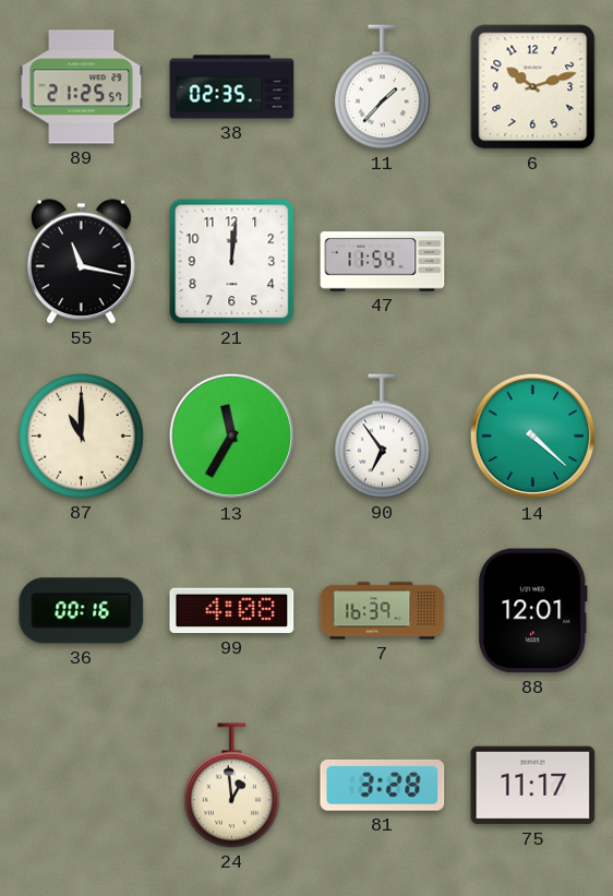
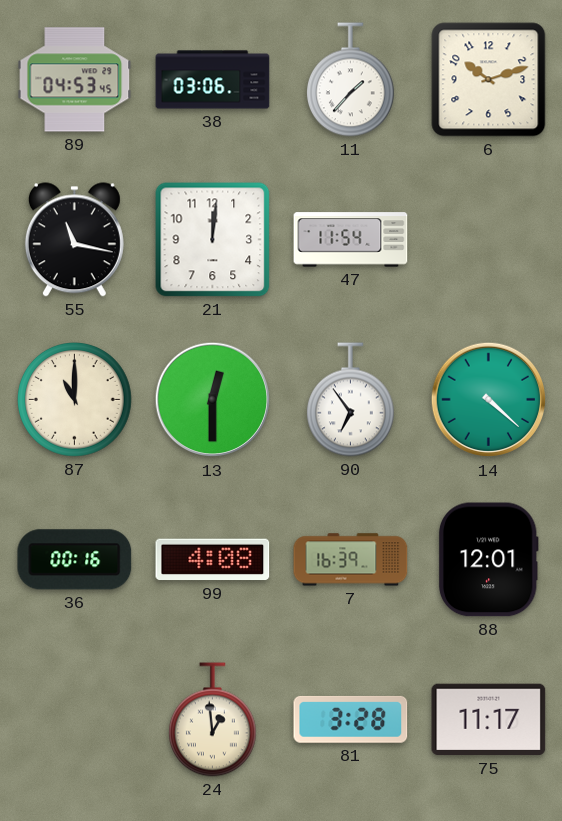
89: 21:25 -> 04:53
38: 02:35 -> 03:06
13: 11:35 -> 12:30
